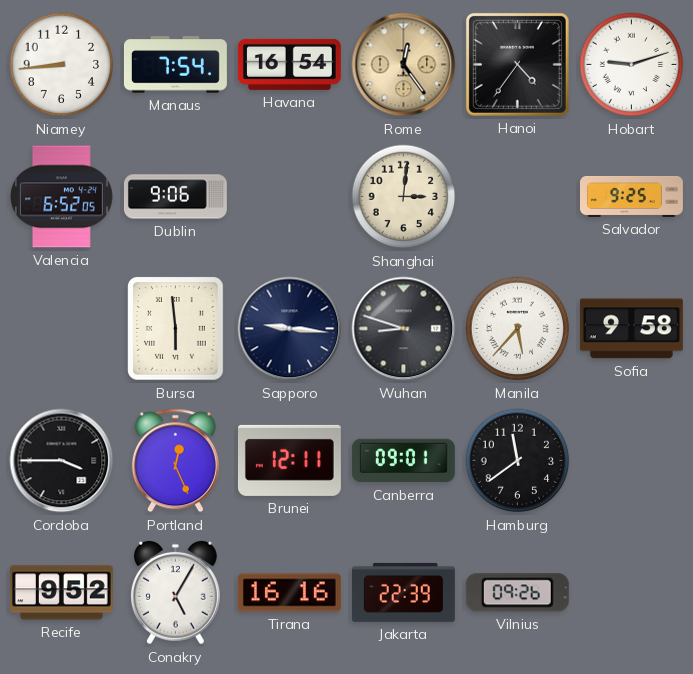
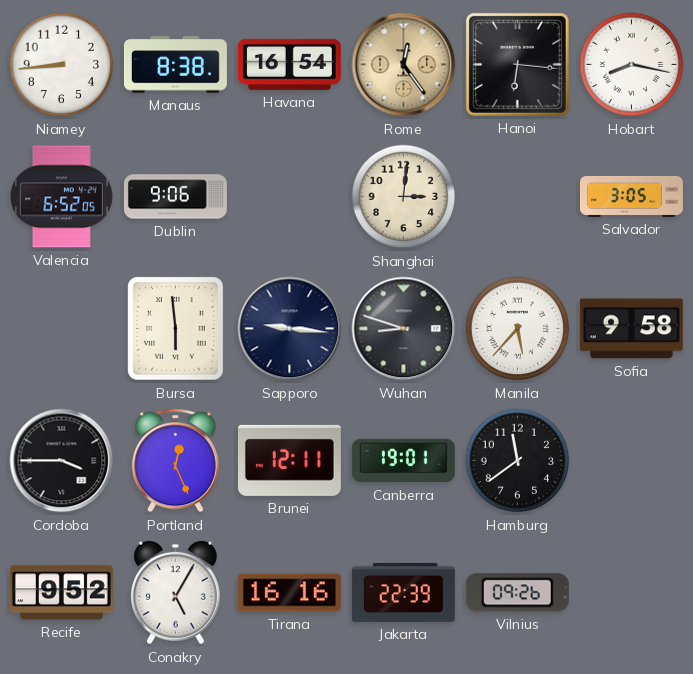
Manaus: 7:54 -> 8:38
Hanoi: 4:36 -> 6:16
Hobart: 9:12 -> 8:17
Salvador: 9:25 -> 3:05
Canberra: 09:01 -> 19:01
